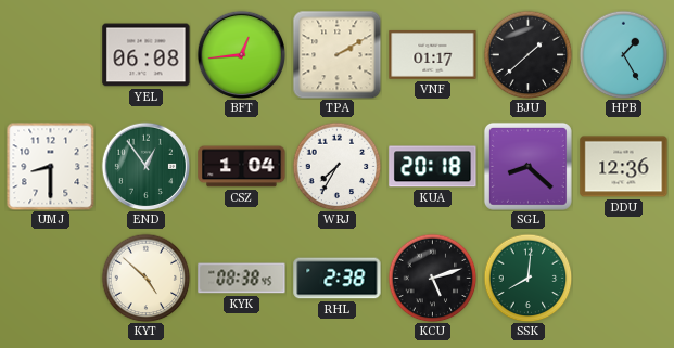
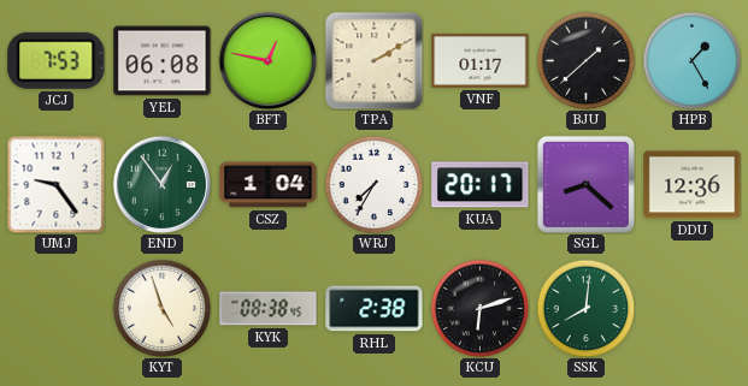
JCJ: none -> 7:53
BFT: 12:44 -> 12:47
UMJ: 8:30 -> 9:24
KUA: 20:18 -> 20:17
KYT: 4:52 -> 4:57
KCU: 5:12 -> 6:12
